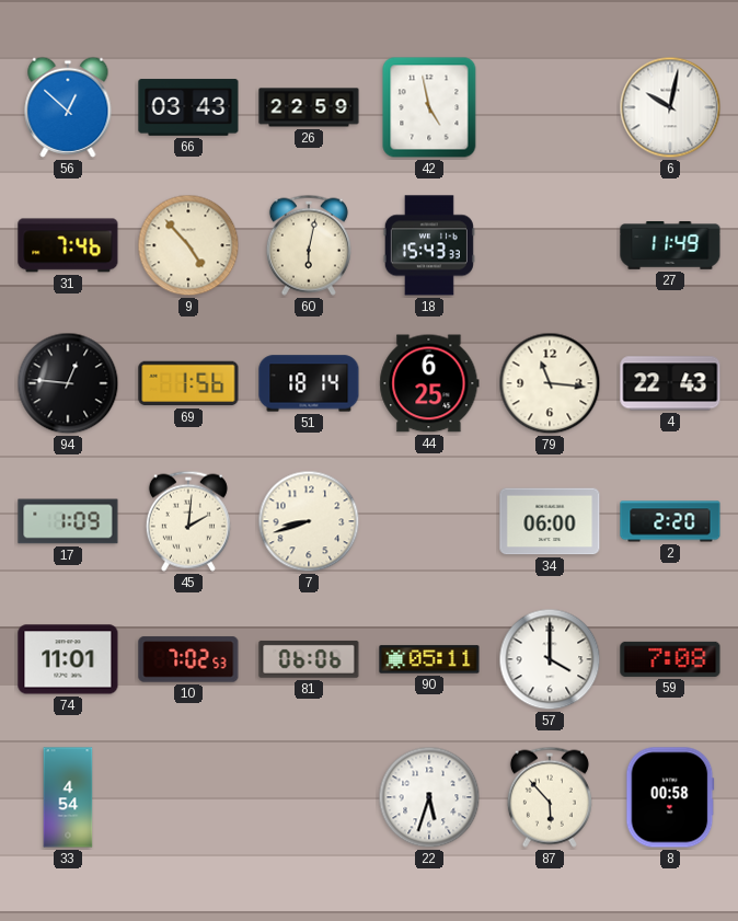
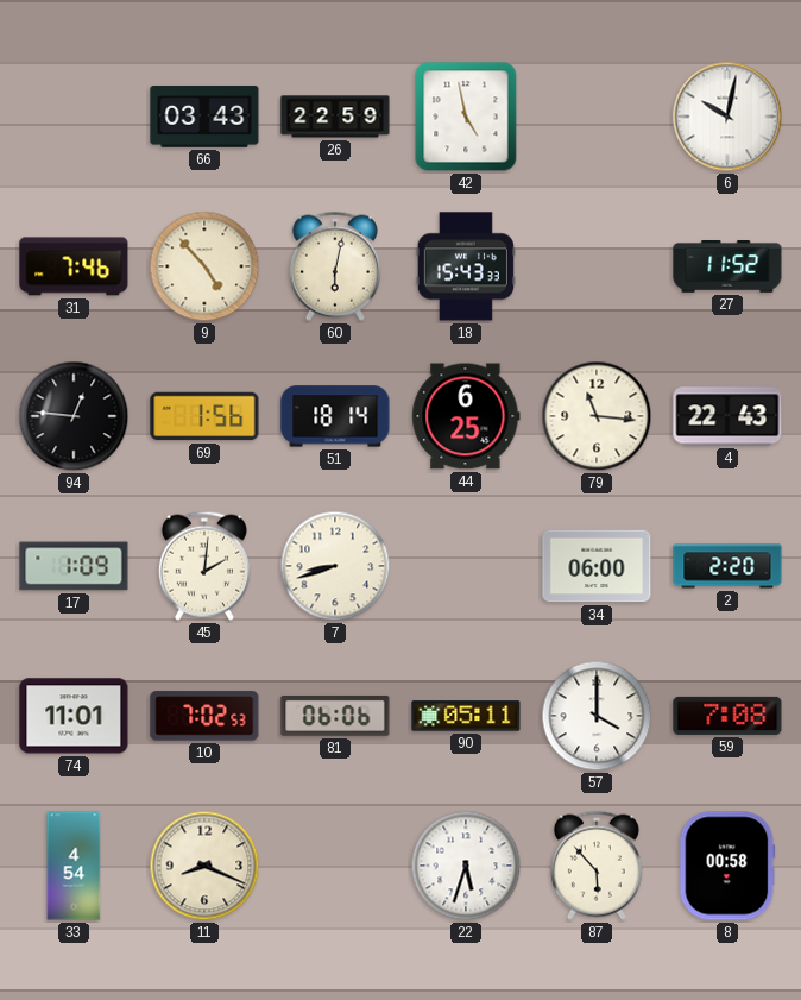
56: 12:52 -> none
27: 11:49 -> 11:52
11: none -> 8:19
